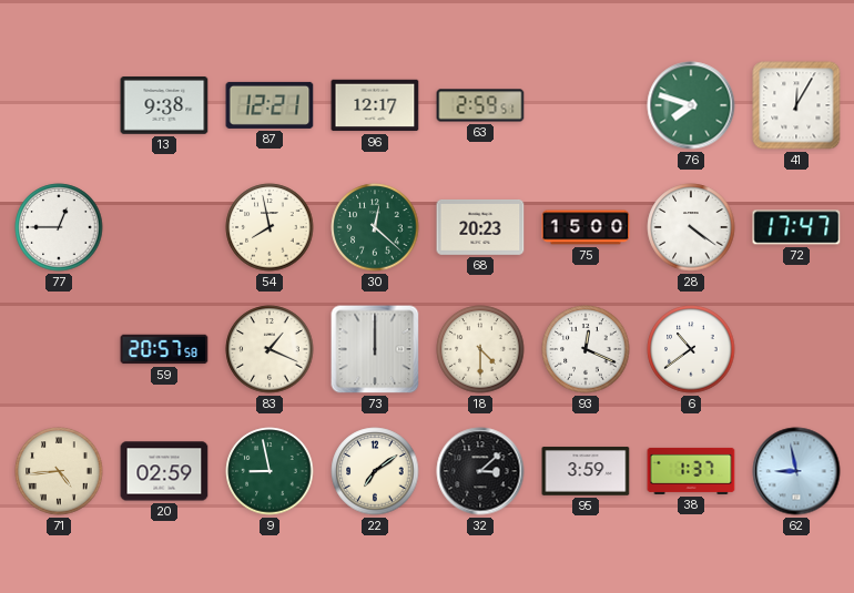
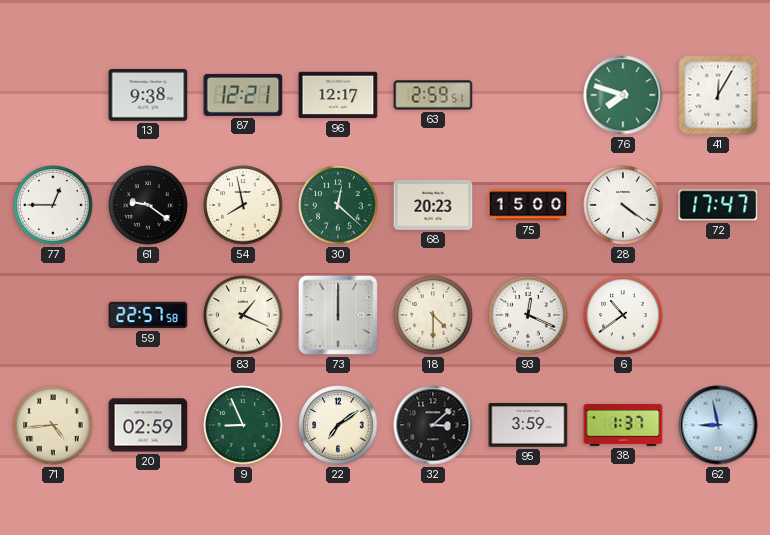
61: none -> 9:21
59: 20:57 -> 22:57
9: 8:58 -> 8:56
